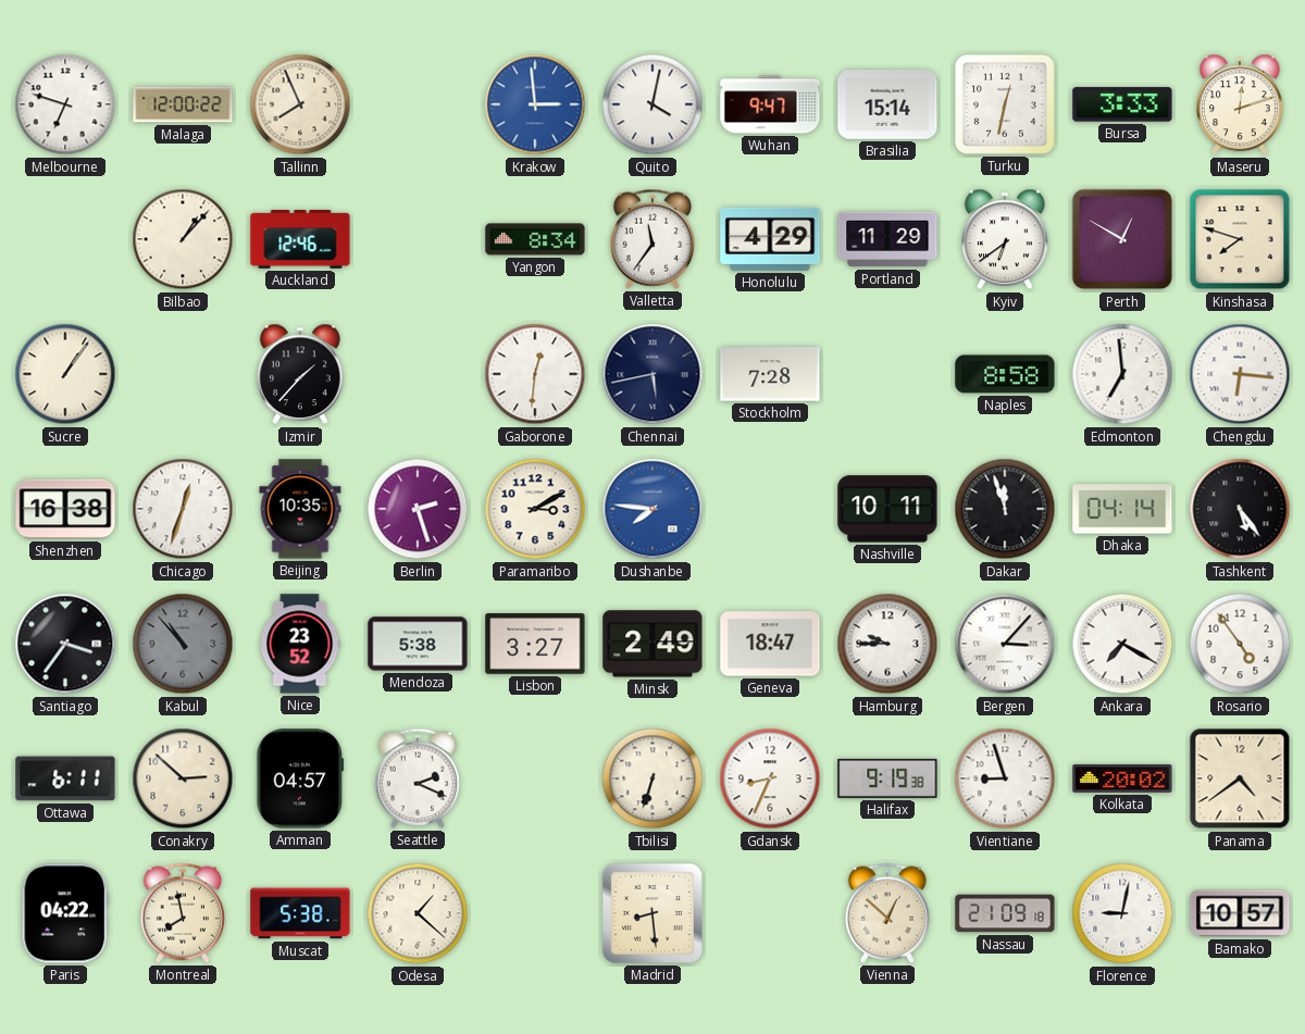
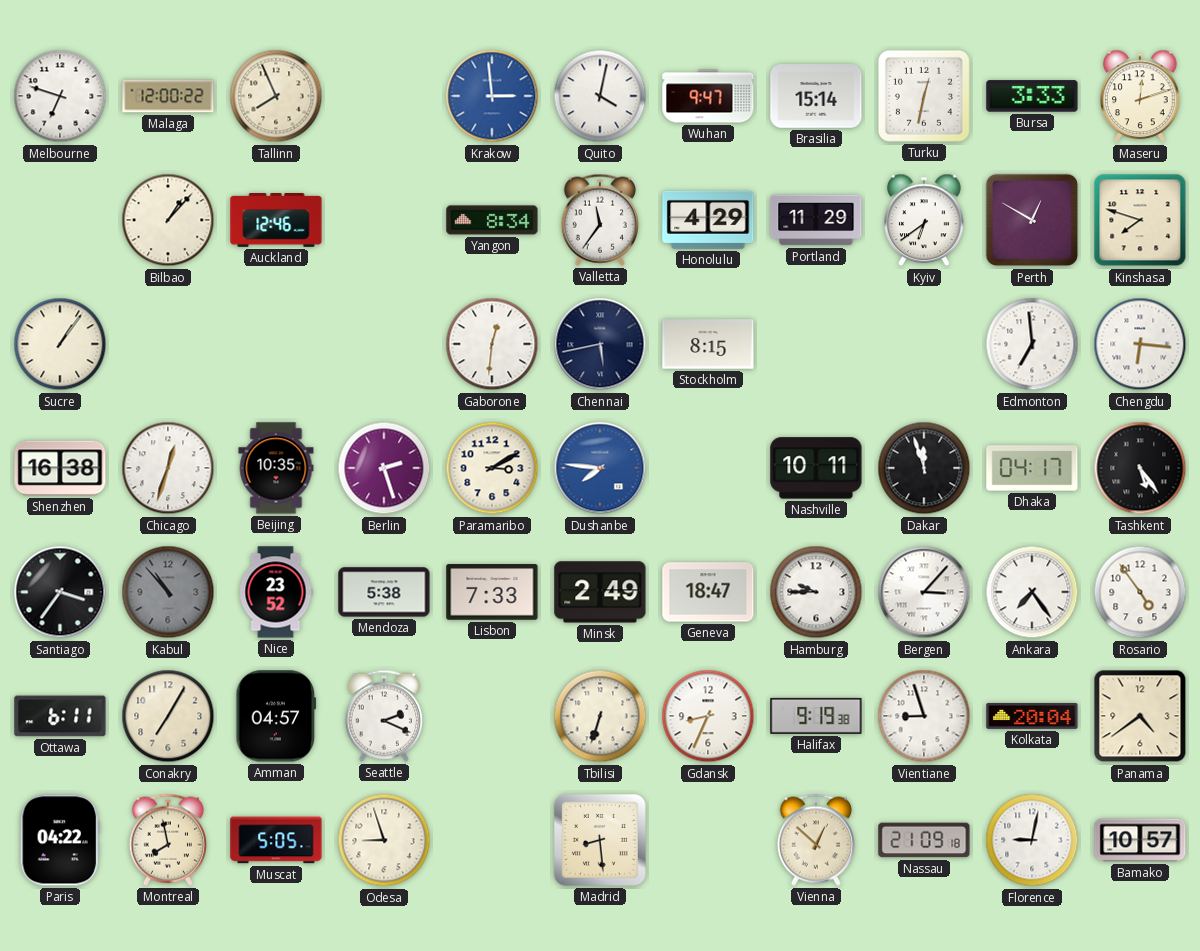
Izmir: 1:37 -> none
Stockholm: 7:28 -> 8:15
Naples: 8:58 -> none
Dhaka: 04:14 -> 04:17
Lisbon: 3:27 -> 7:33
Ankara: 7:20 -> 7:24
Conakry: 2:52 -> 7:05
Kolkata: 20:02 -> 20:04
Muscat: 5:38 -> 5:05
Odesa: 1:22 -> 8:57
